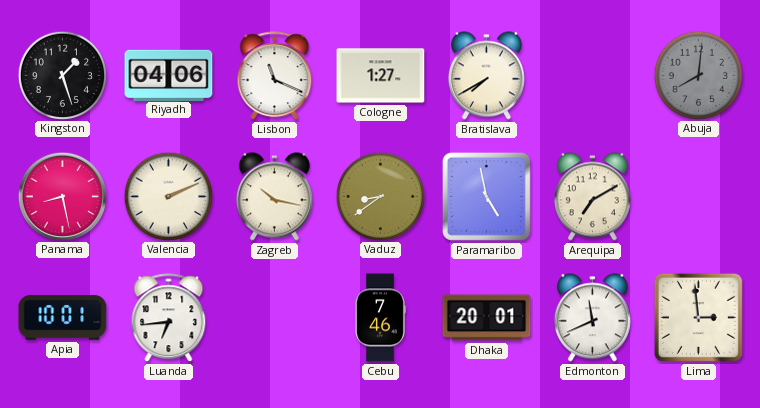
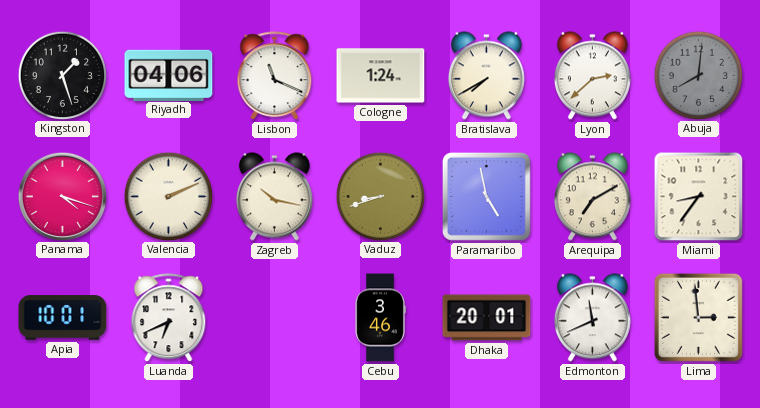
Cologne: 1:27 -> 1:24
Lyon: none -> 2:38
Panama: 8:28 -> 4:18
Vaduz: 8:39 -> 8:42
Miami: none -> 8:36
Luanda: 6:44 -> 6:41
Cebu: 7:46 -> 3:46
